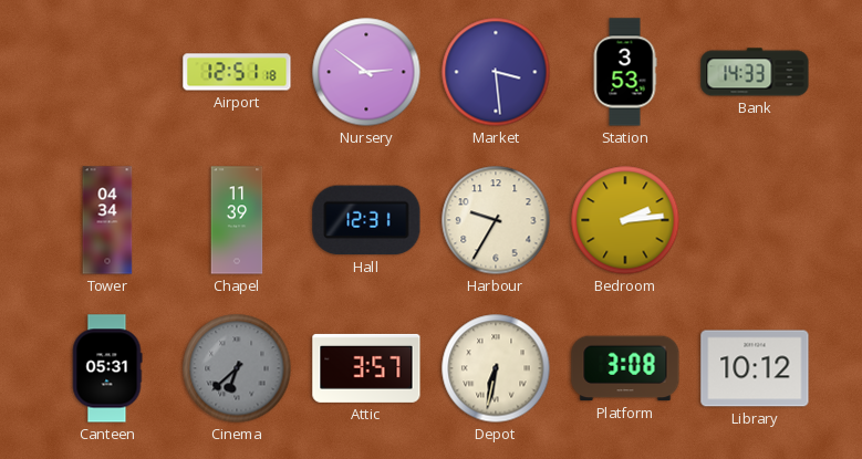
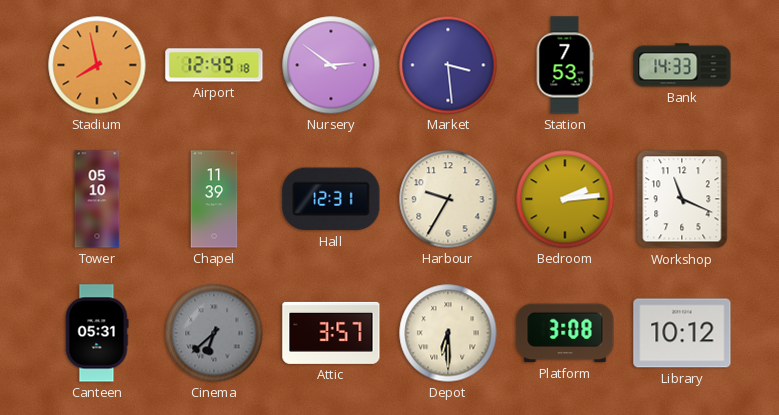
Stadium: none -> 7:58
Airport: 12:51 -> 12:49
Station: 3:53 -> 7:53
Tower: 04:34 -> 05:10
Workshop: none -> 11:19
Depot: 6:32 -> 6:30
